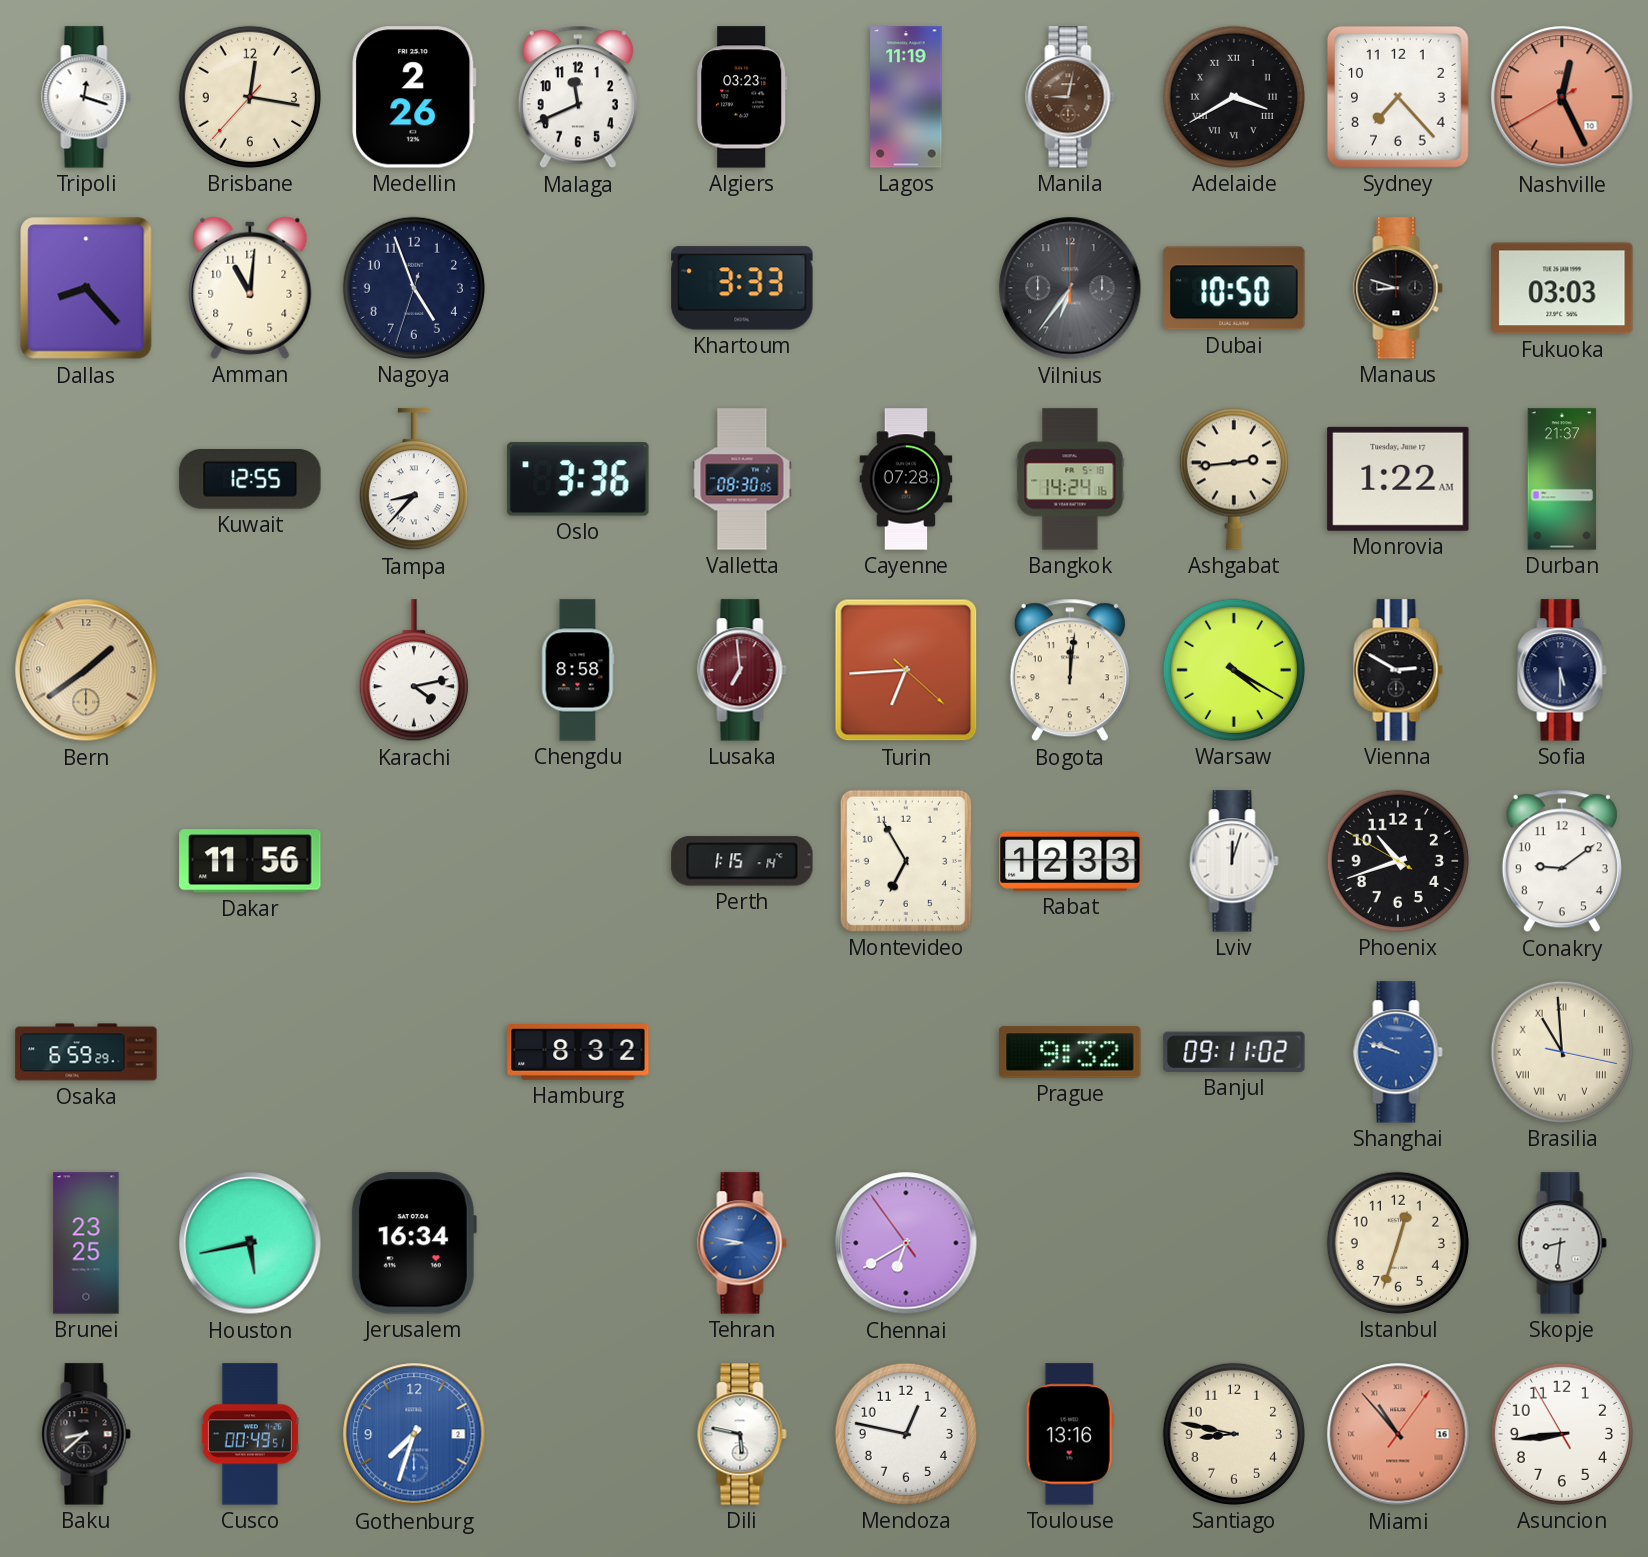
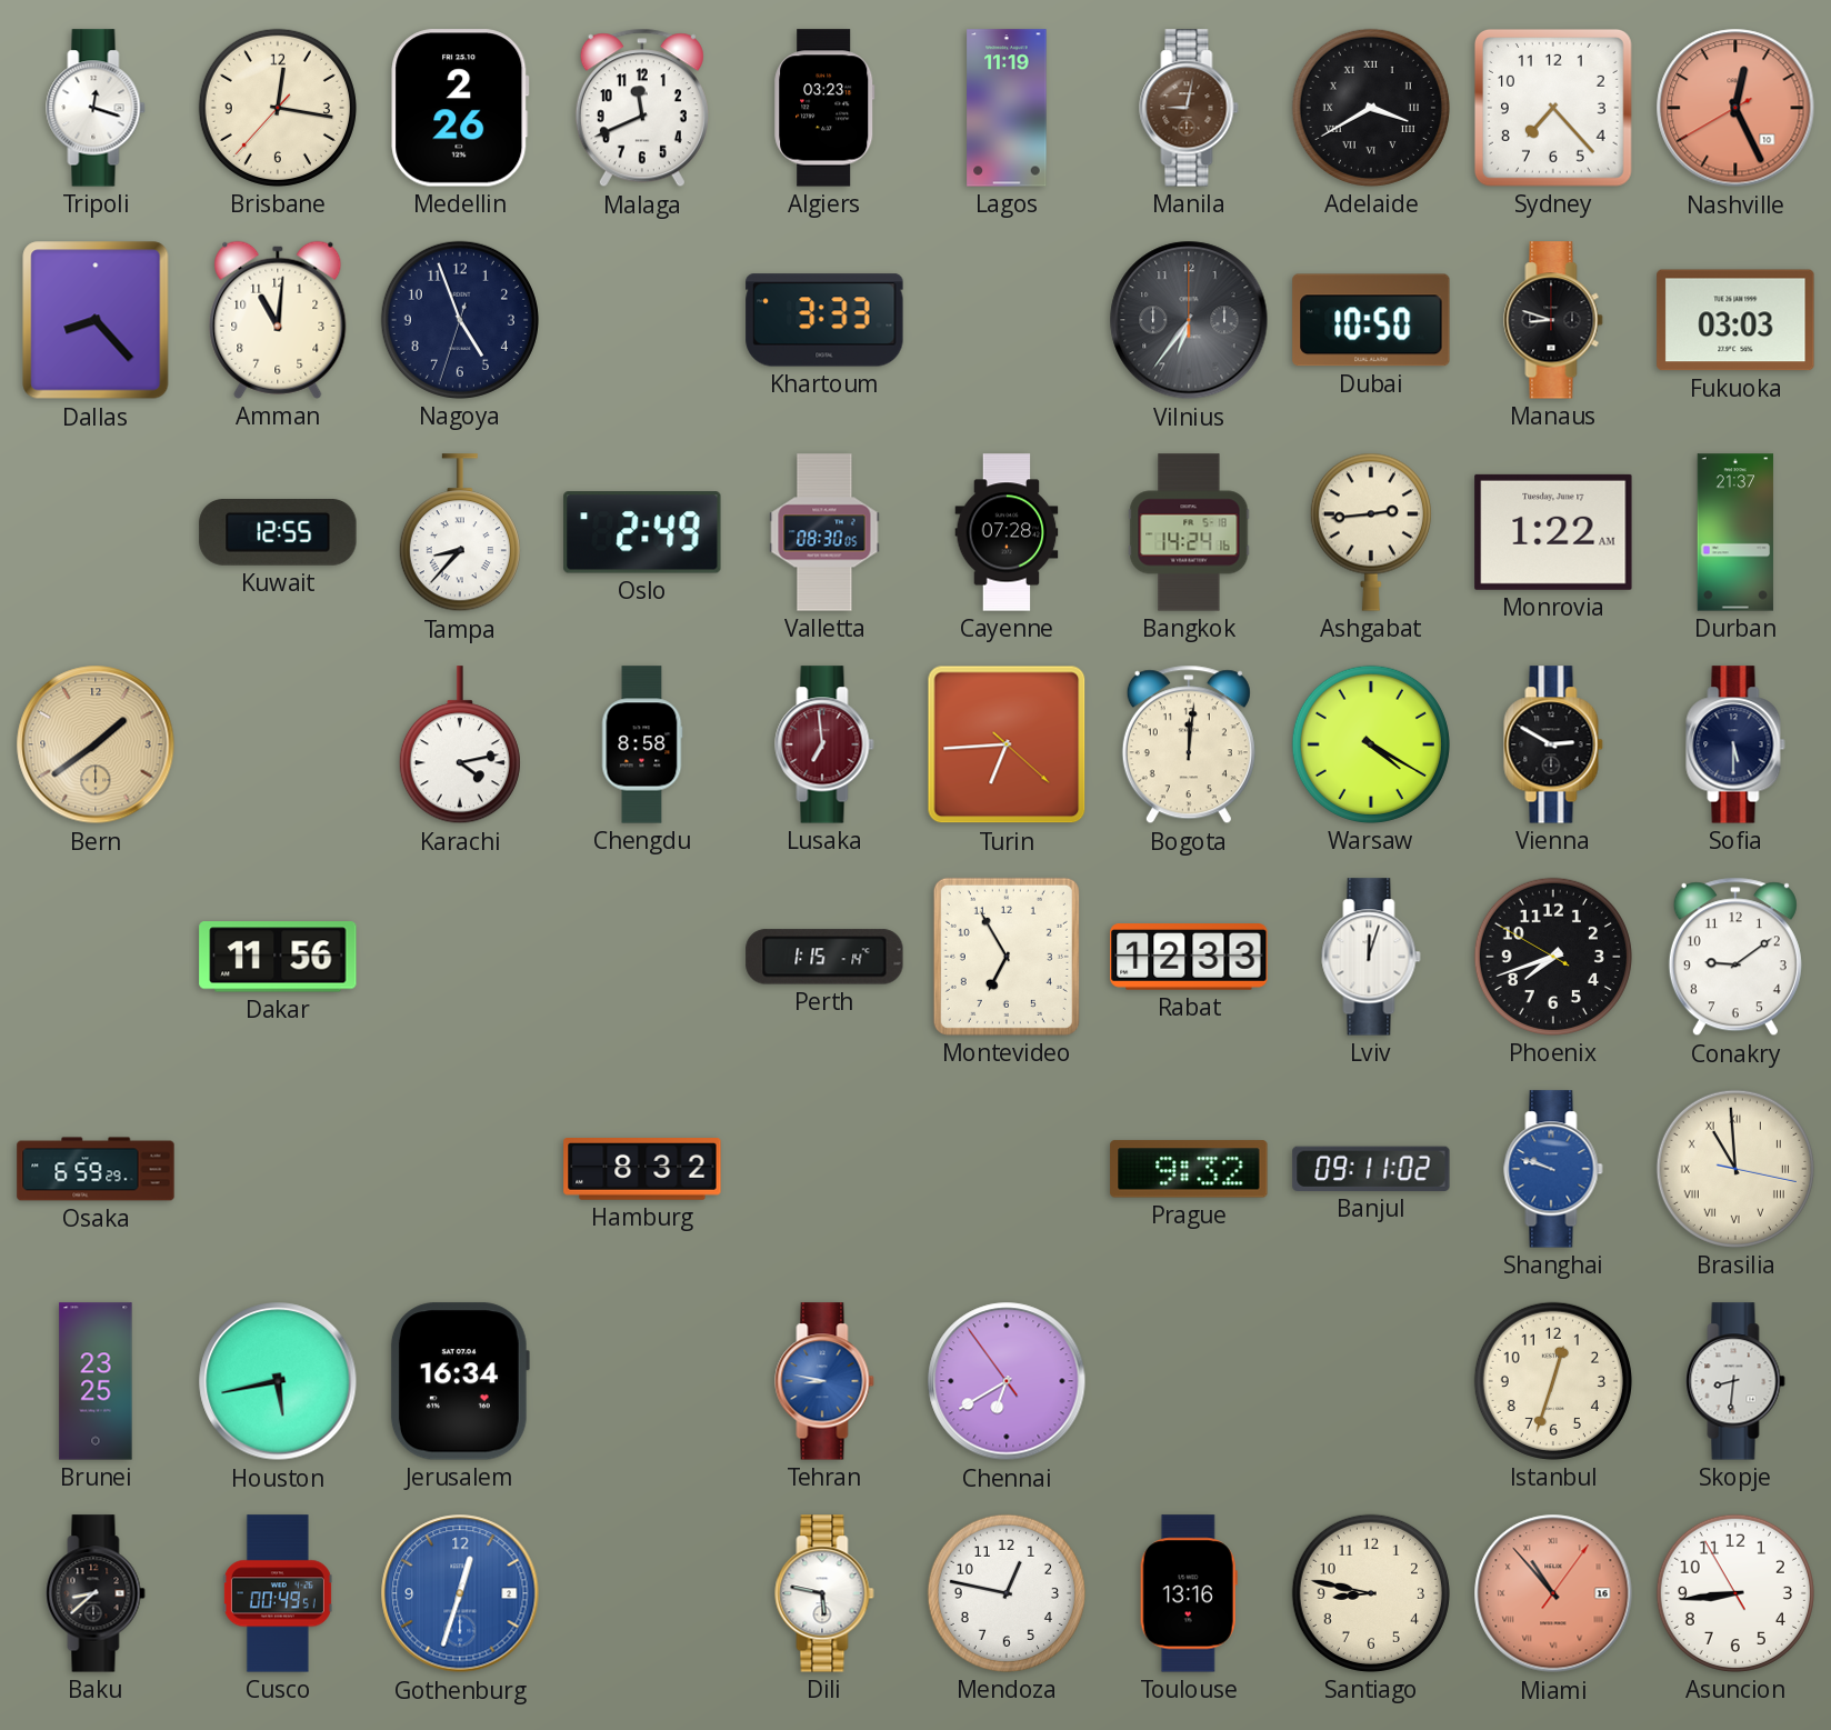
Oslo: 3:36 -> 2:49
Phoenix: 10:41 -> 7:41
Gothenburg: 7:33 -> 12:33
